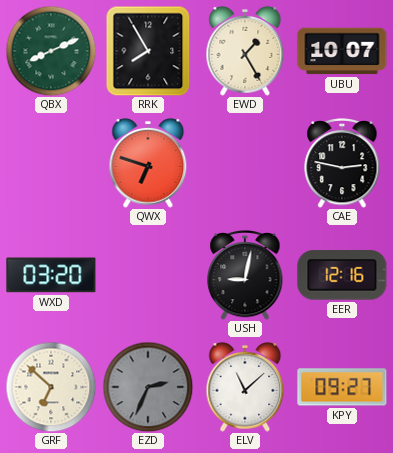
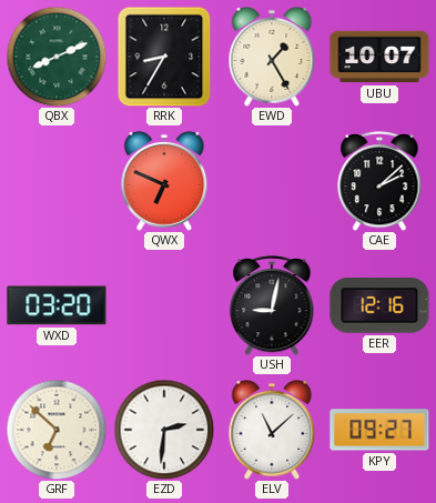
RRK: 7:55 -> 8:35
QWX: 6:48 -> 6:49
CAE: 2:47 -> 2:08
EZD: 2:34 -> 2:31
EZD dial: grey -> white
